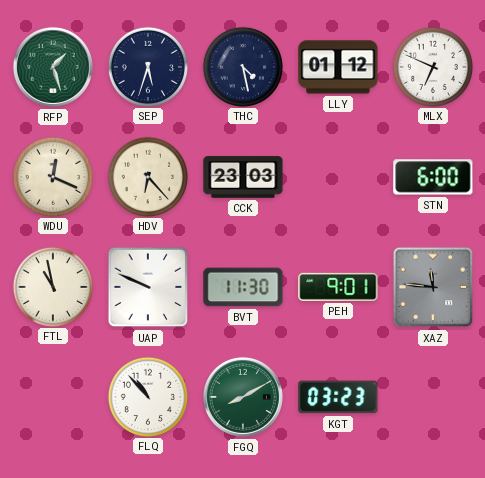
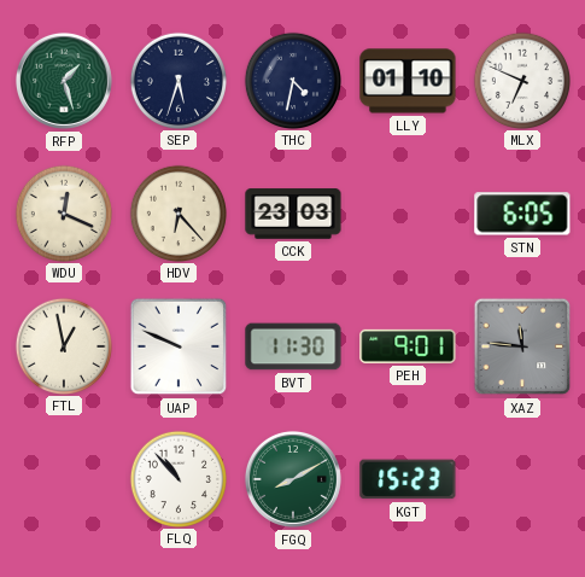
THC: 4:28 -> 4:32
LLY: 01:12 -> 01:10
STN: 6:00 -> 6:05
FTL: 10:58 -> 12:58
KGT: 03:23 -> 15:23
